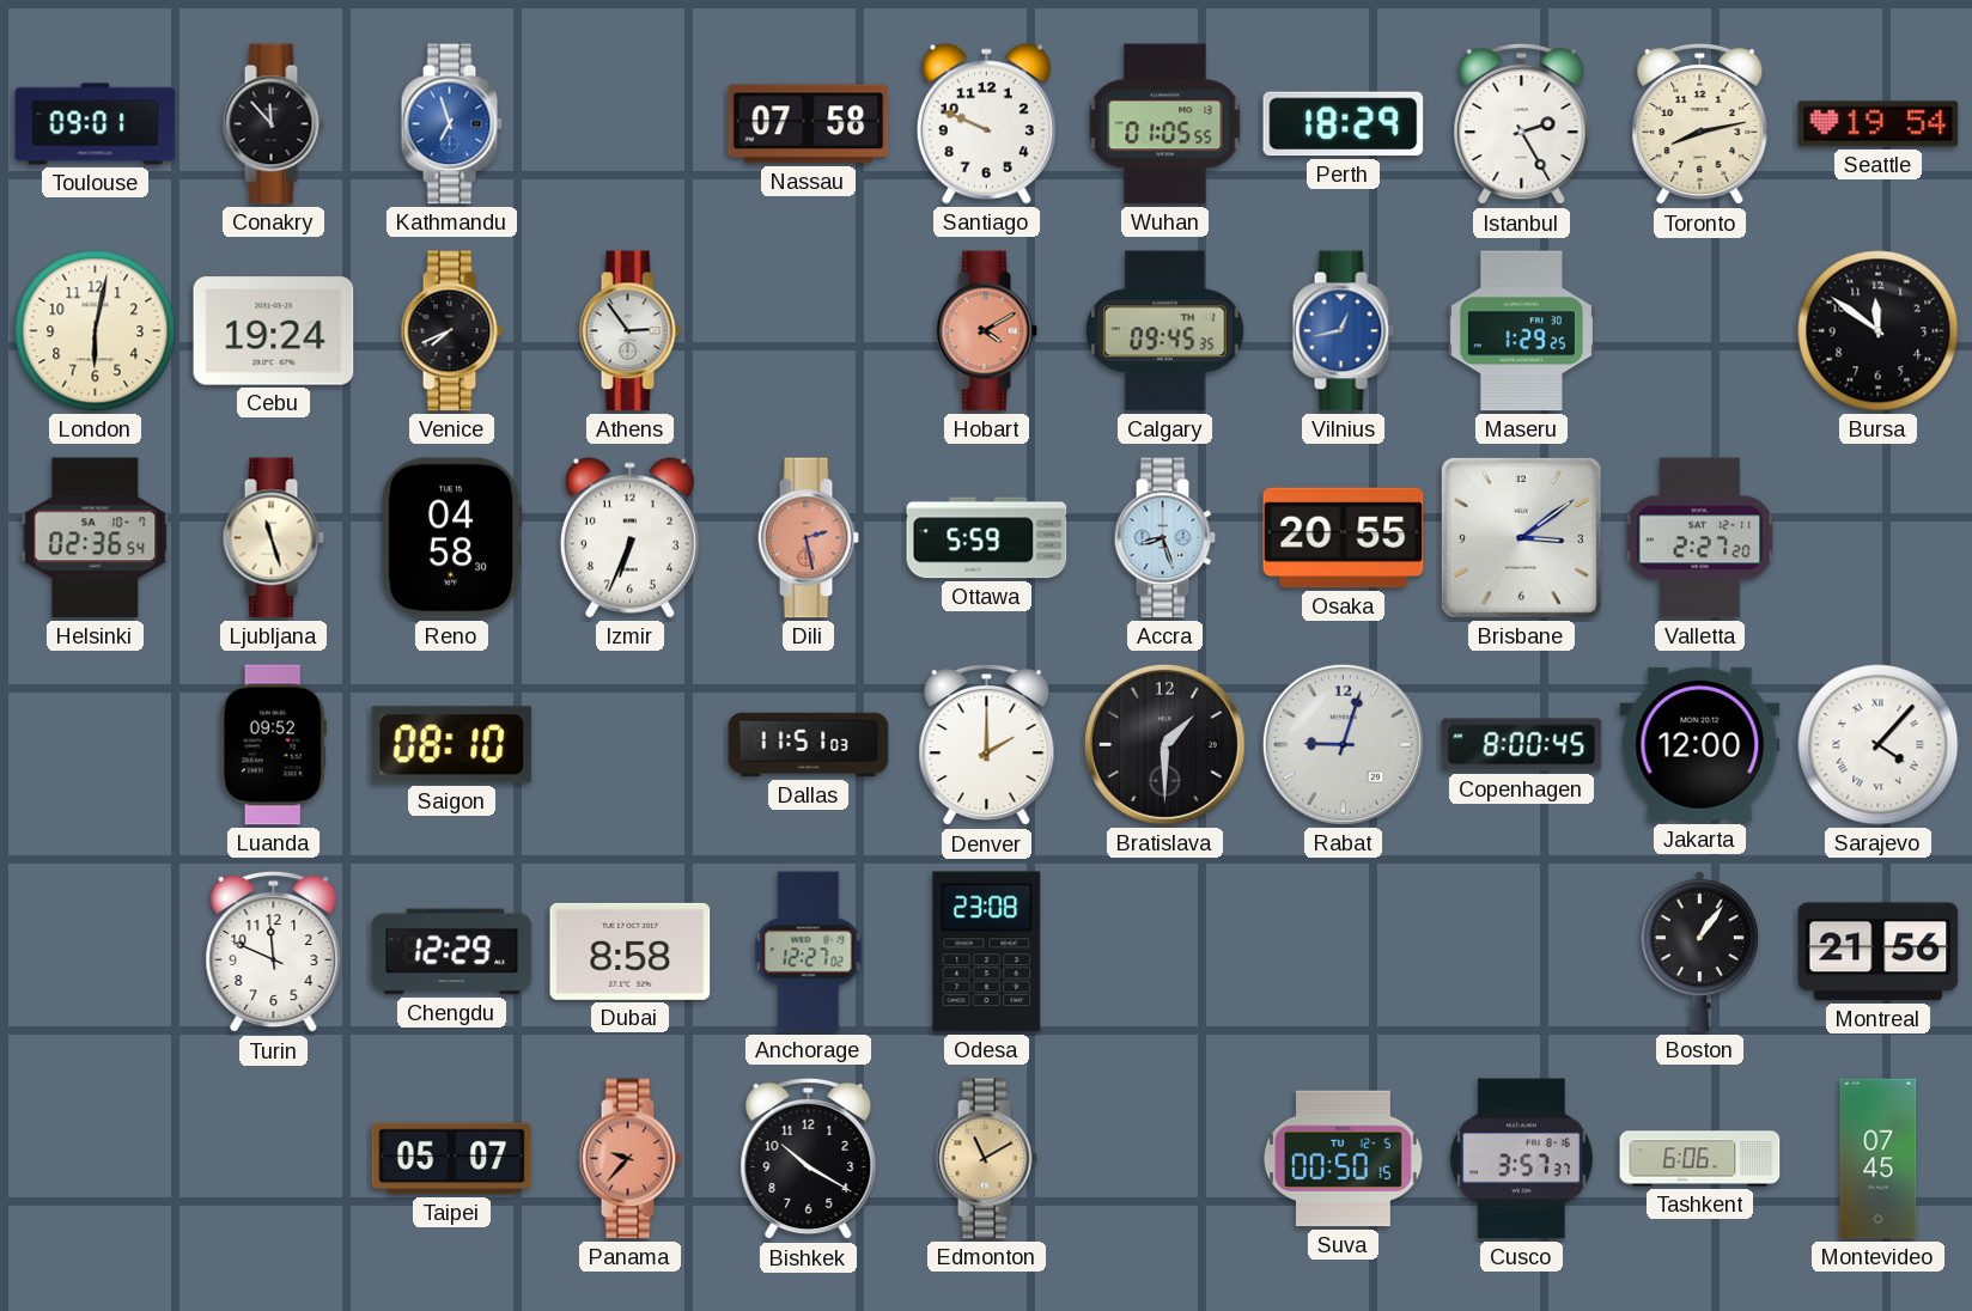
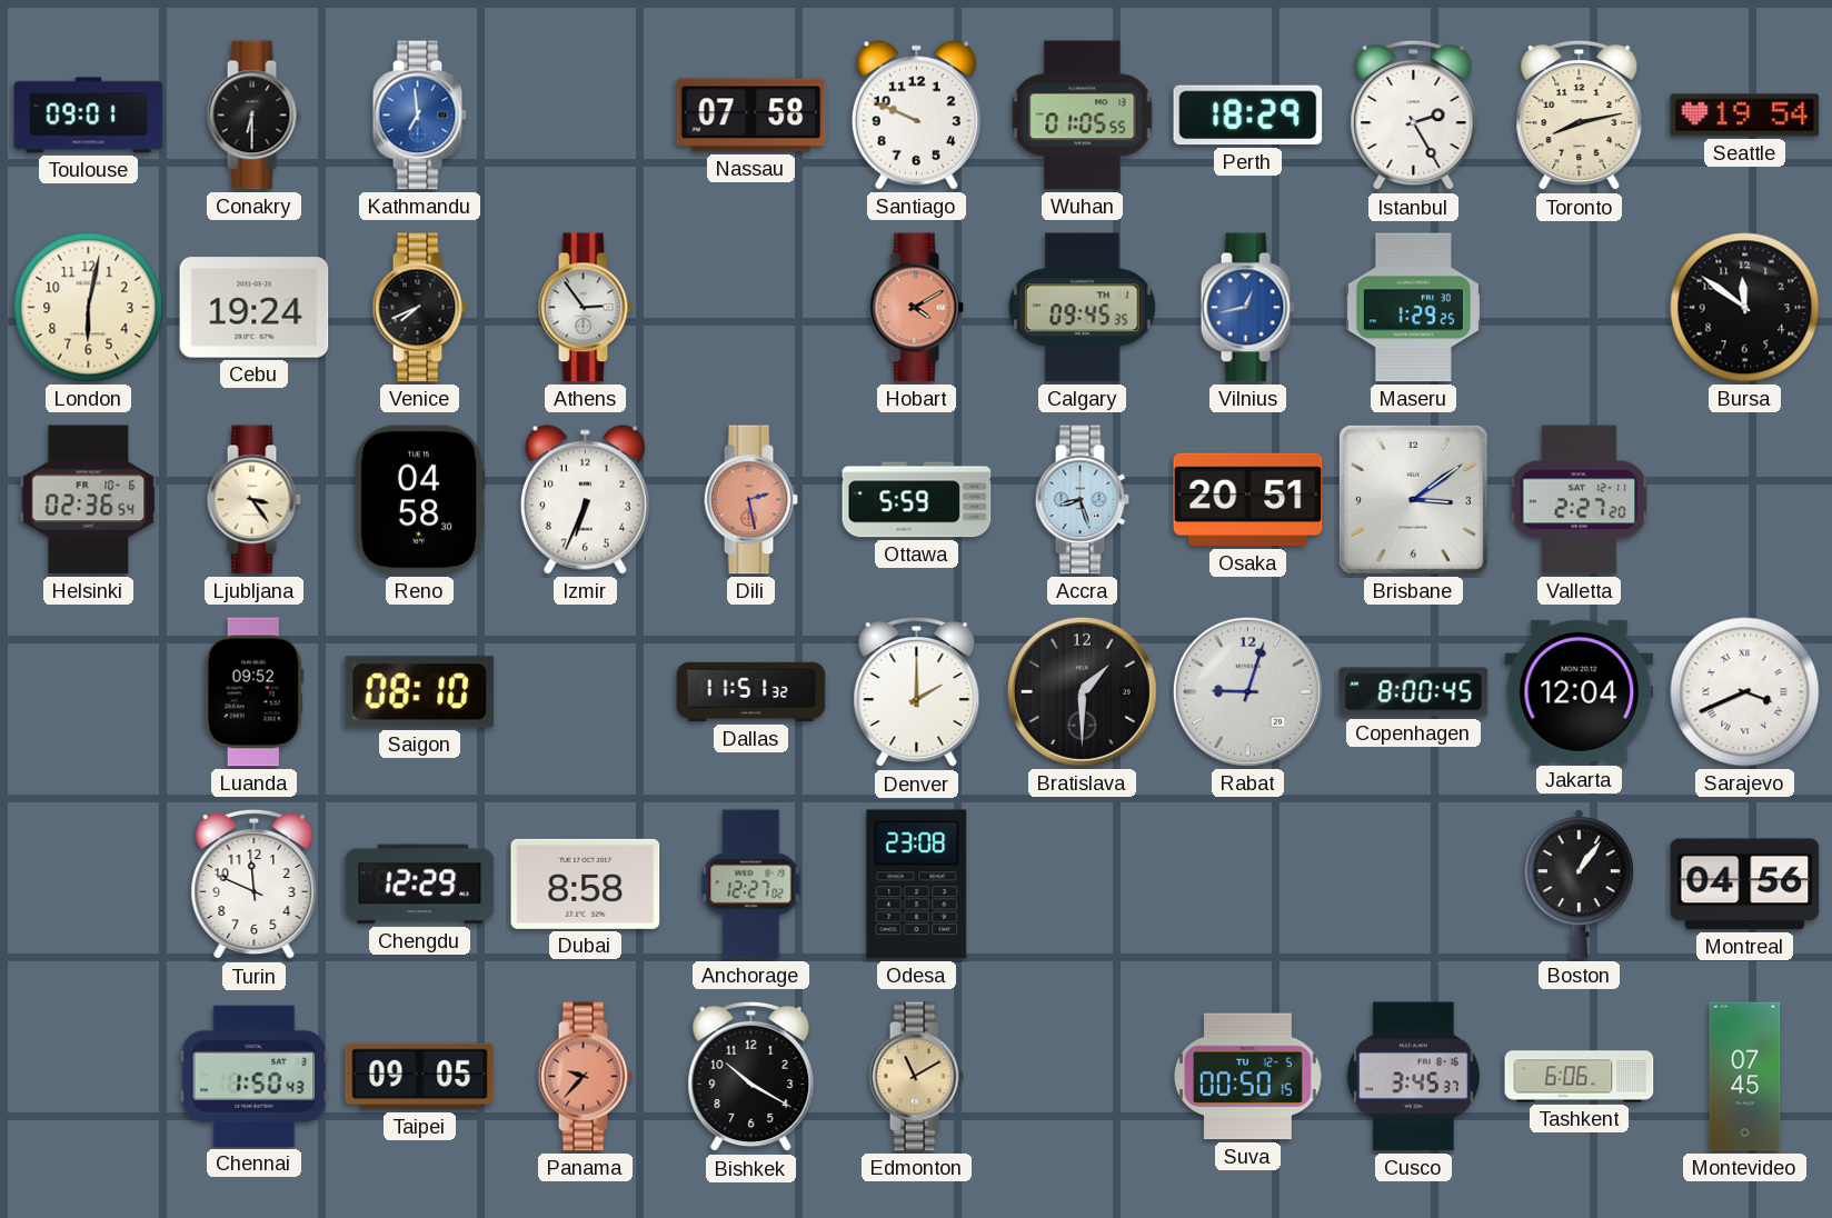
Conakry: 11:53 -> 6:30
Kathmandu: 6:57 -> 6:59
Helsinki date: SA 10-7 -> FR 10-6
Ljubljana: 11:27 -> 3:24
Osaka: 20:55 -> 20:51
Dallas: 11:51:03 -> 11:51:32
Jakarta: 12:00 -> 12:04
Sarajevo: 4:07 -> 3:41
Montreal: 21:56 -> 04:56
Chennai: none -> 1:50
Taipei: 05:07 -> 09:05
Cusco: 3:57 -> 3:45
